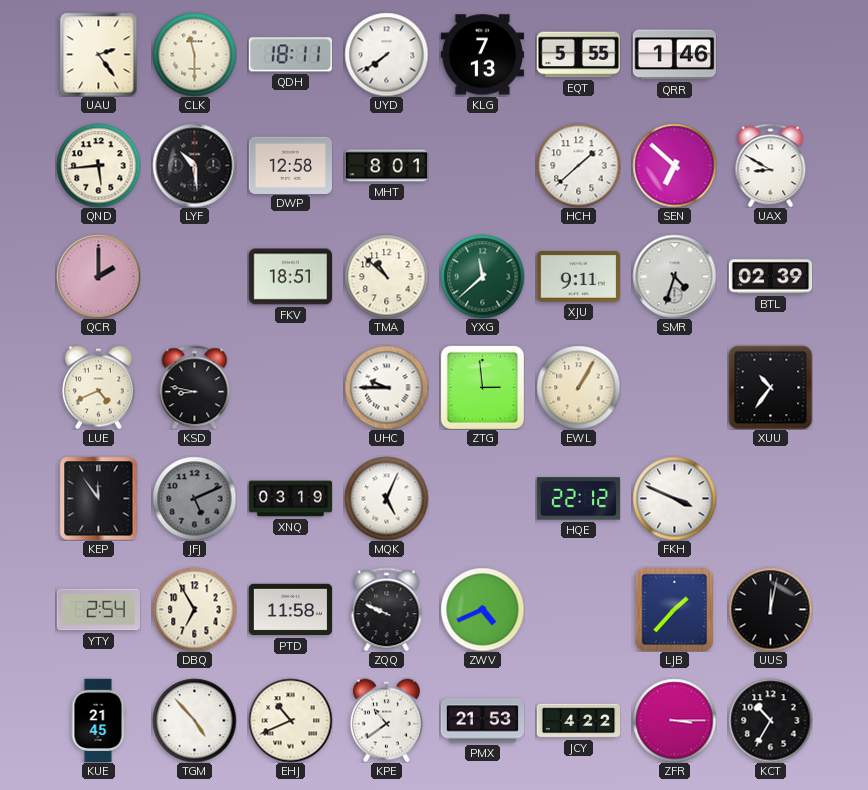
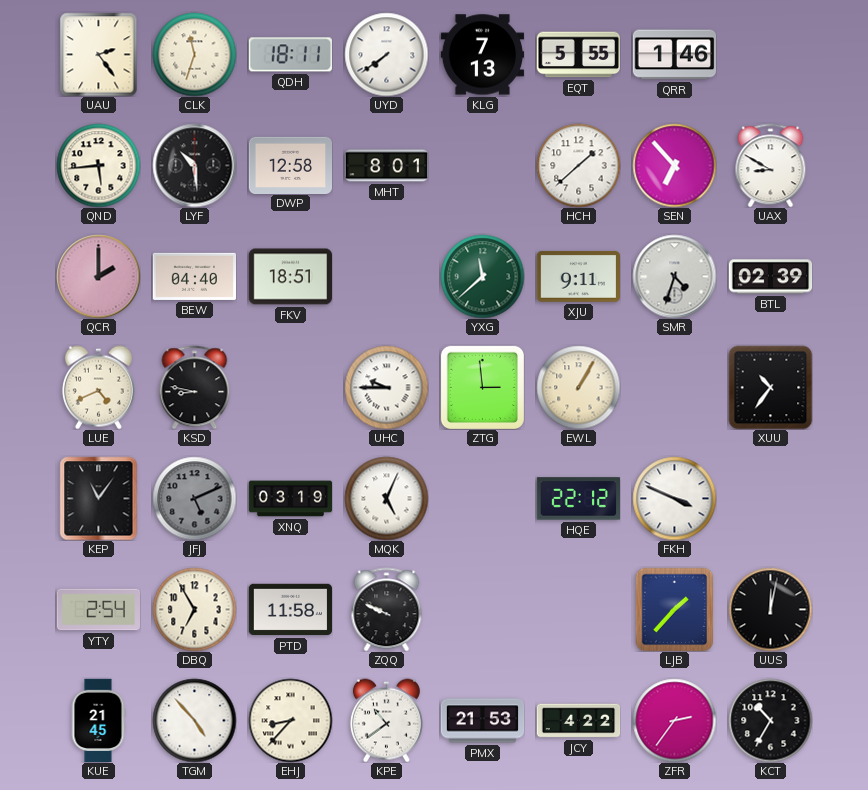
CLK: 11:30 -> 11:33
SEN: 6:52 -> 6:53
BEW: none -> 04:40
TMA: 10:52 -> none
KEP: 11:54 -> 11:06
ZWV: 4:41 -> none
EHJ: 10:41 -> 8:37
ZFR: 3:15 -> 2:36
